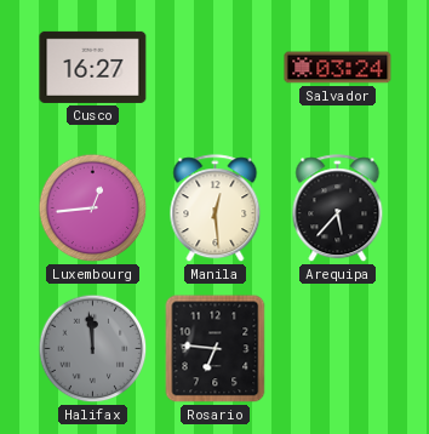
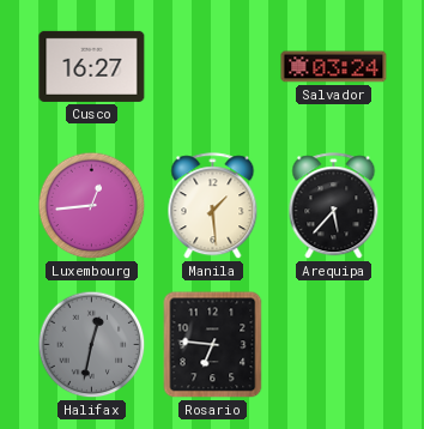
Manila: 12:29 -> 1:29
Halifax: 11:59 -> 12:32
